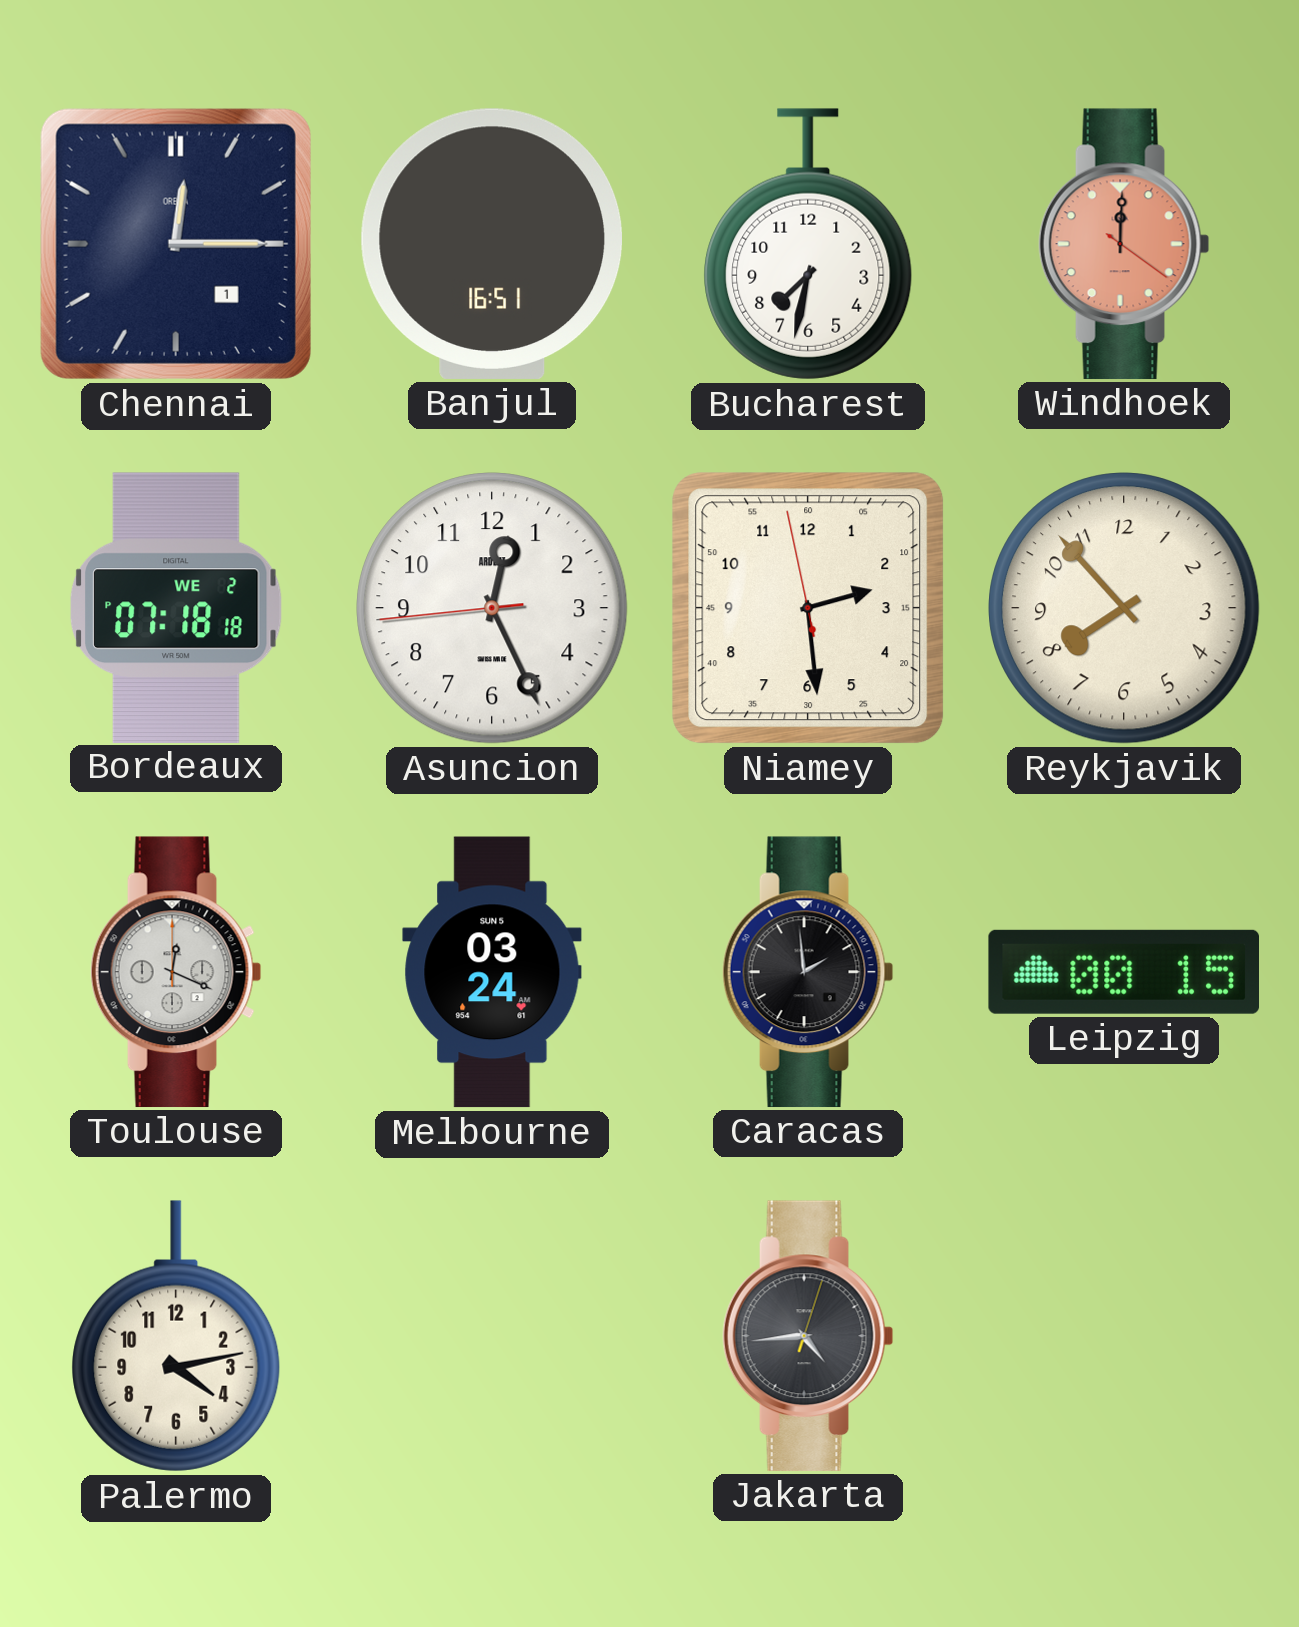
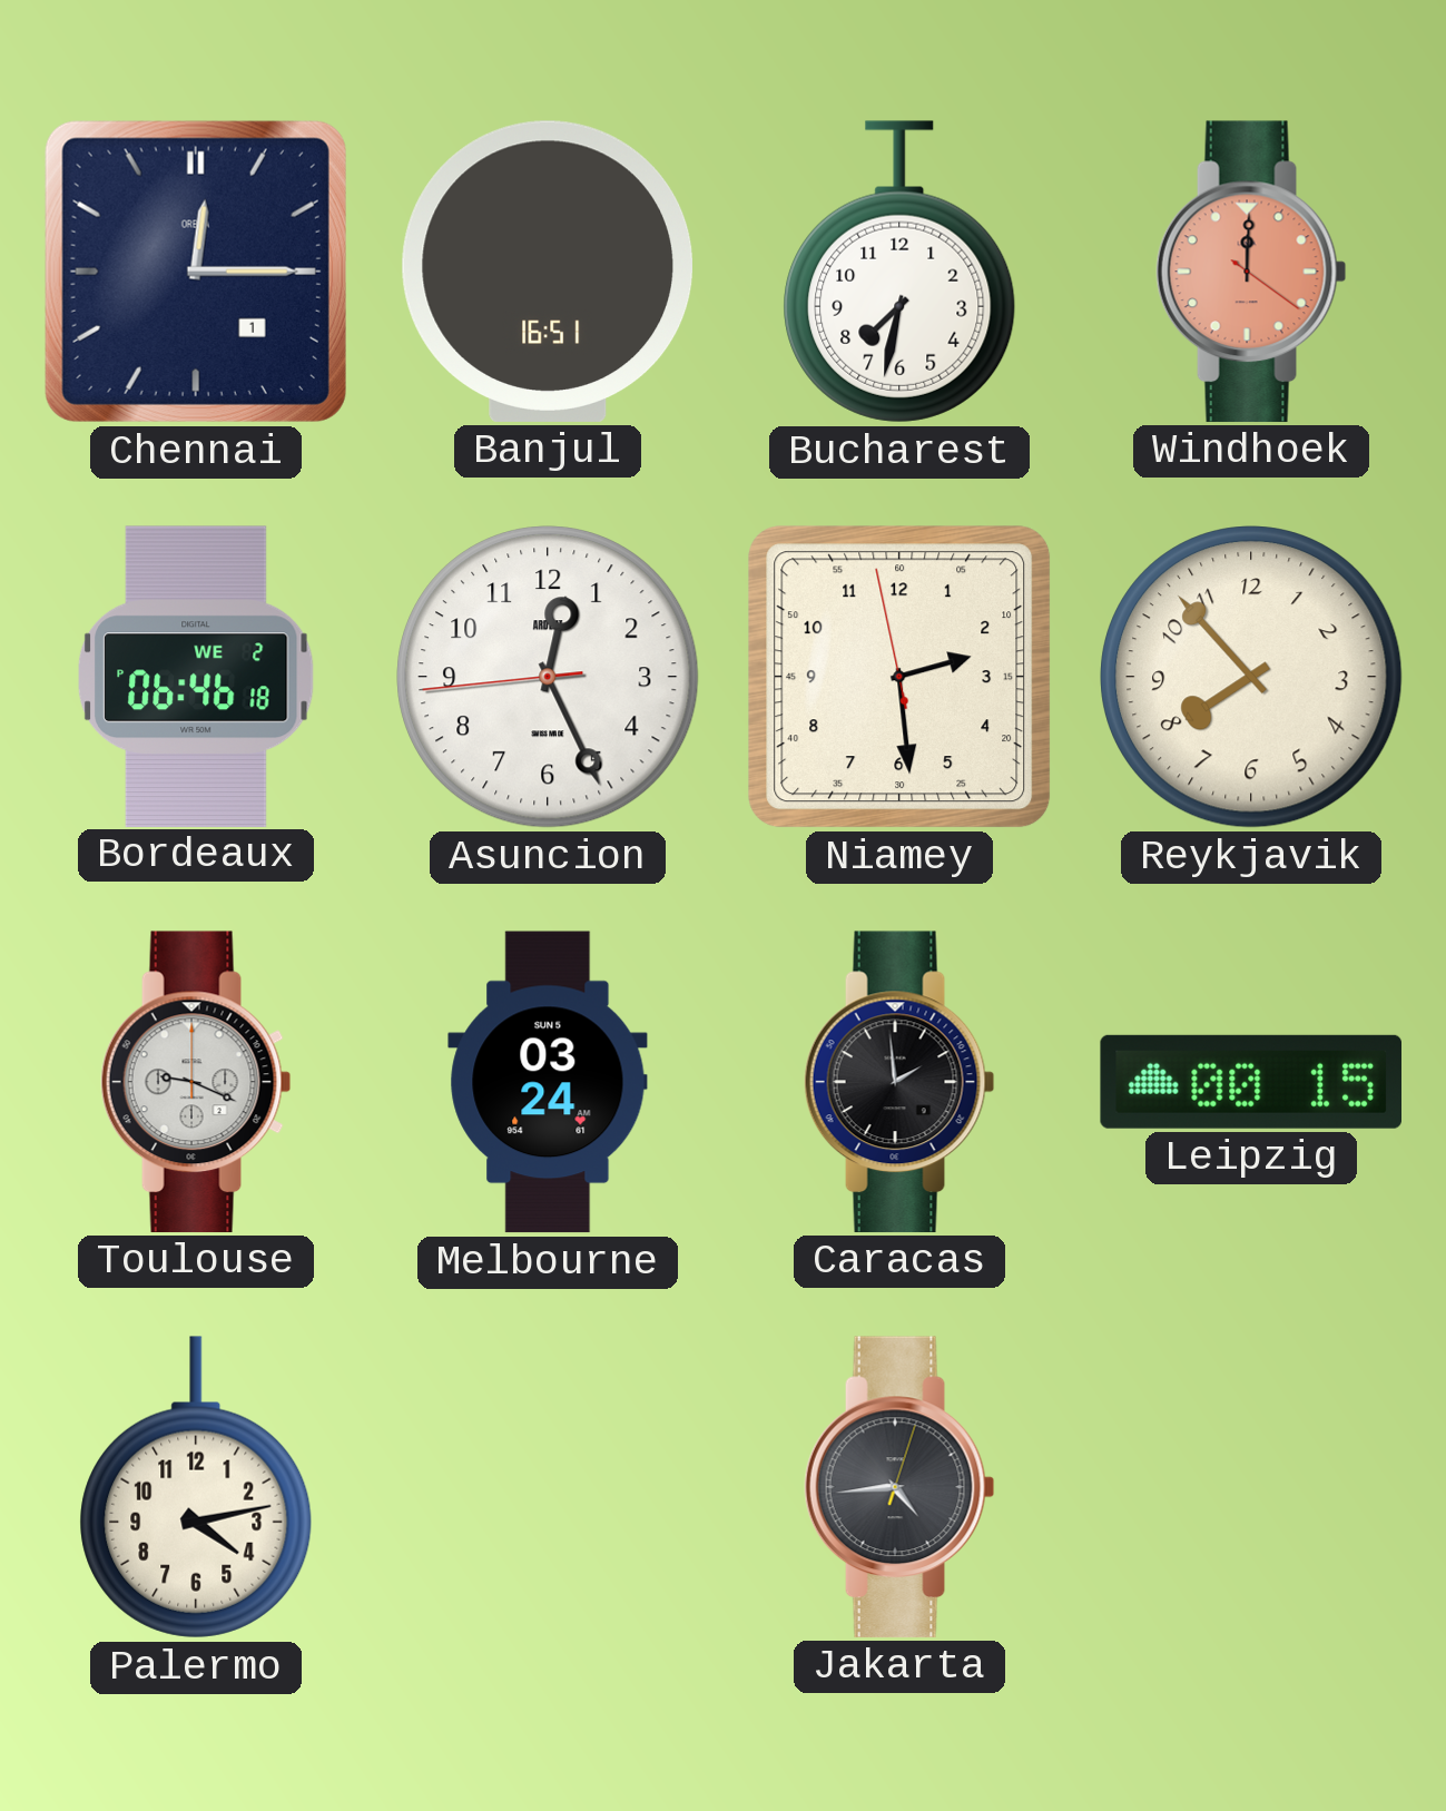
Bordeaux: 07:18 -> 06:46
Toulouse: 12:19 -> 9:19
